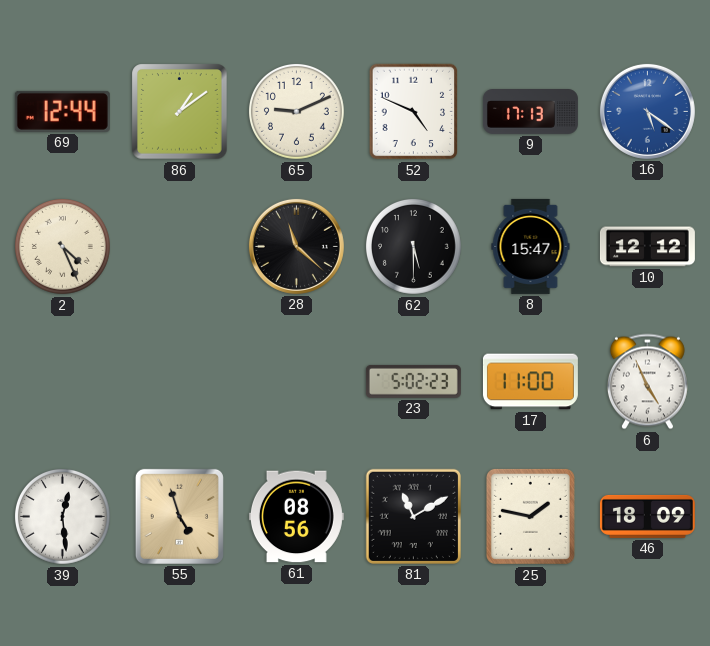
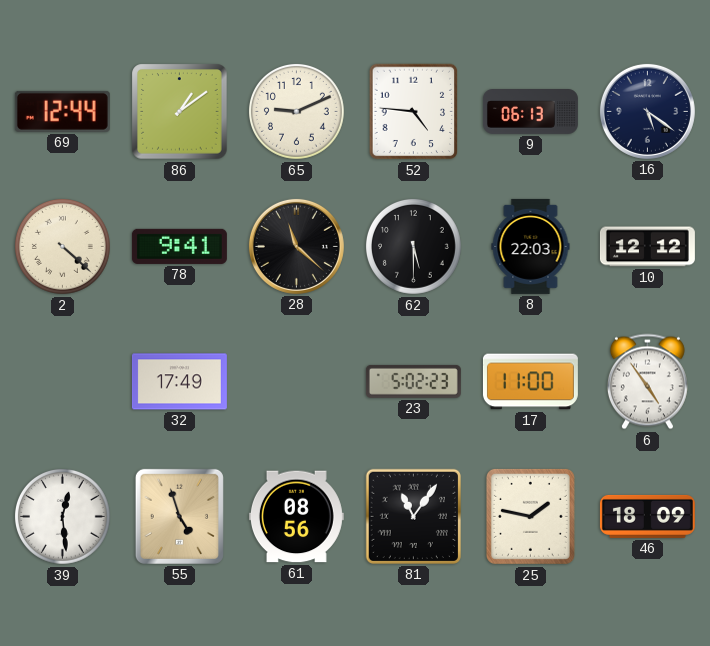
52: 4:49 -> 4:46
9: 17:13 -> 06:13
16 dial: blue -> navy
2: 4:26 -> 4:22
78: none -> 9:41
8: 15:47 -> 22:03
32: none -> 17:49
6: 4:56 -> 4:54
81: 11:10 -> 11:06
